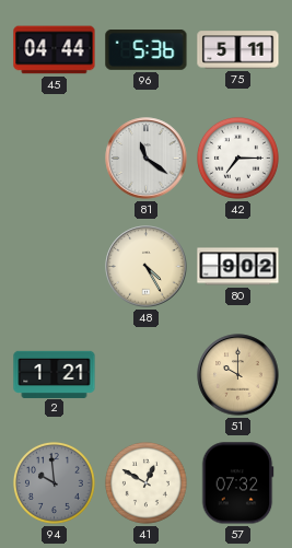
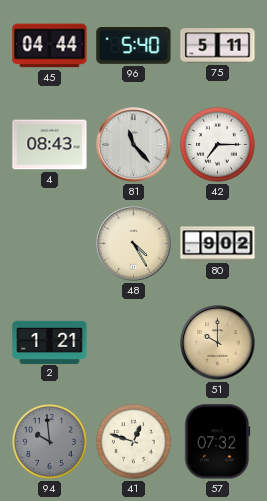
96: 5:36 -> 5:40
4: none -> 08:43
81: 11:21 -> 11:23
41: 12:50 -> 12:48
